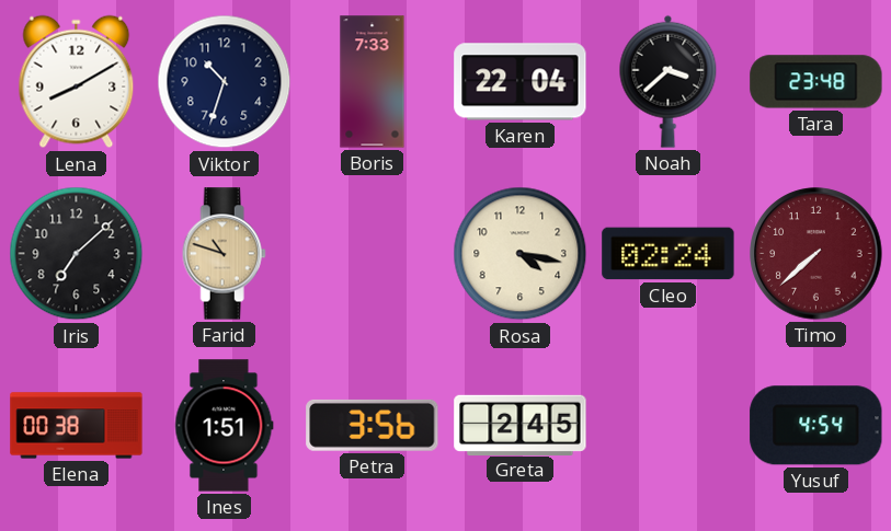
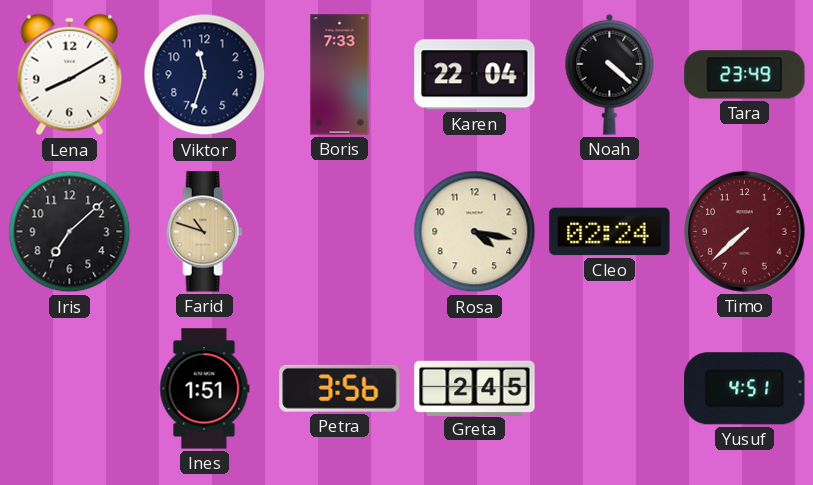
Viktor: 10:33 -> 11:33
Noah: 3:38 -> 4:22
Tara: 23:48 -> 23:49
Elena: 00:38 -> none
Yusuf: 4:54 -> 4:51
